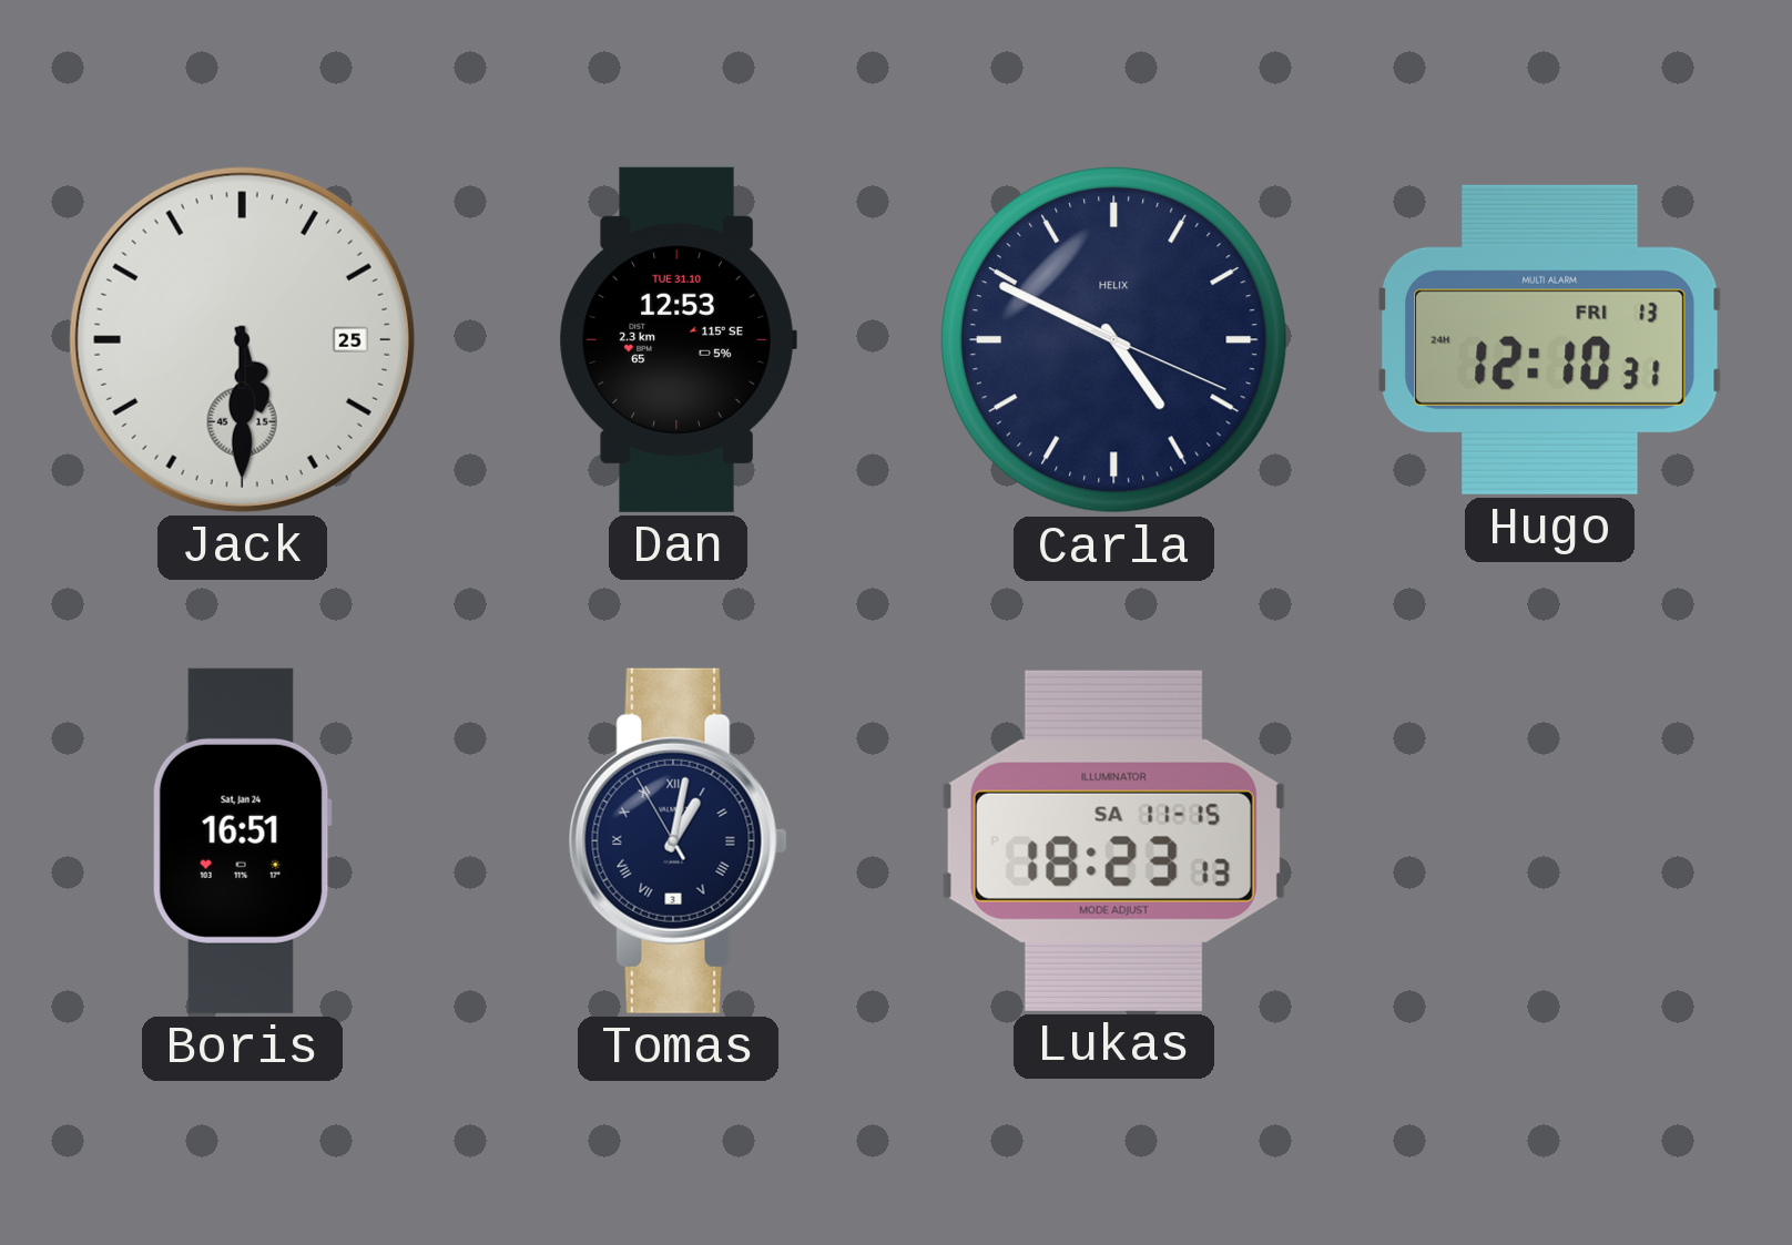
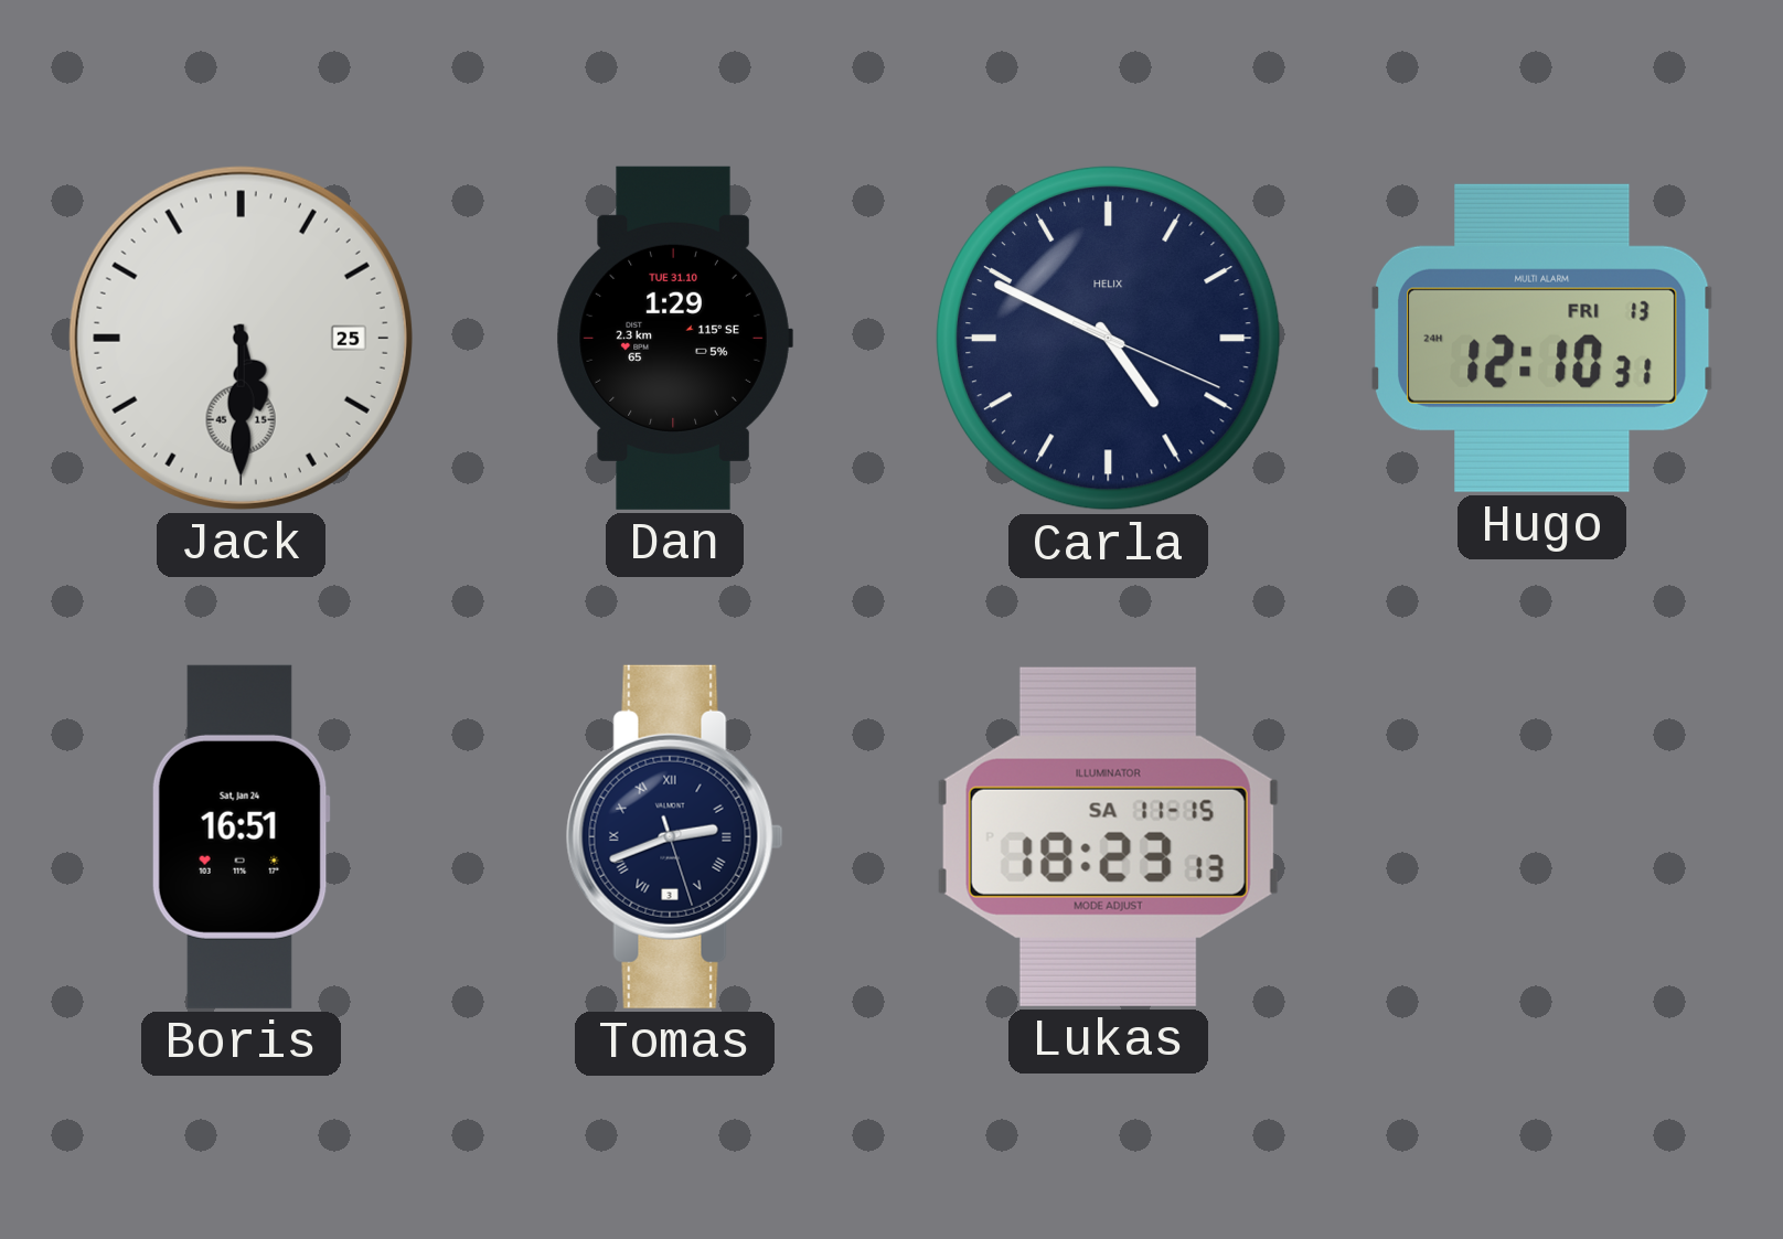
Dan: 12:53 -> 1:29
Tomas: 1:01 -> 2:41
